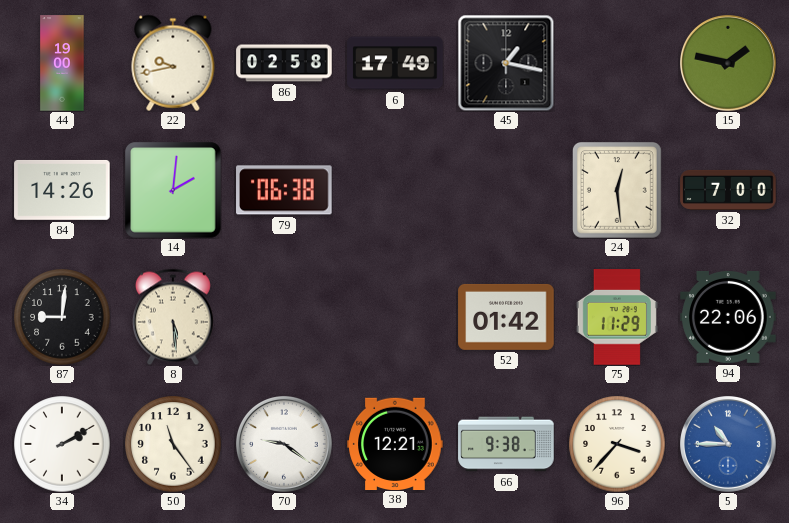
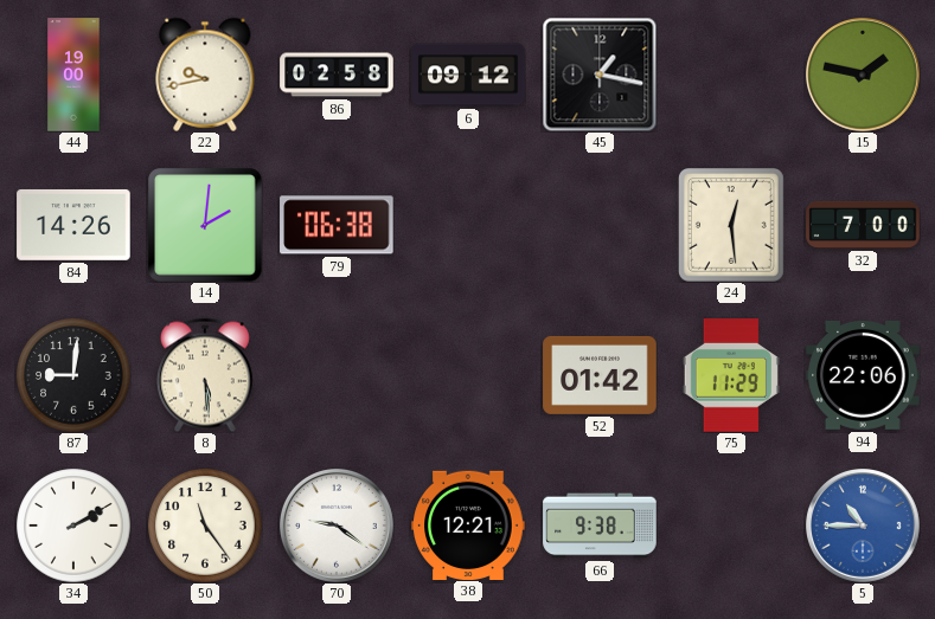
6: 17:49 -> 09:12
96: 3:37 -> none
